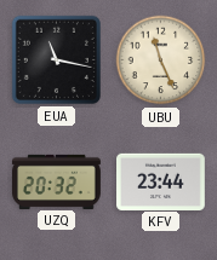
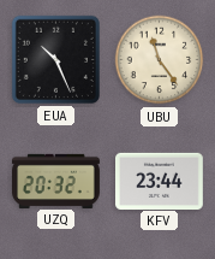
EUA: 11:17 -> 10:26
UBU: 11:26 -> 11:24
